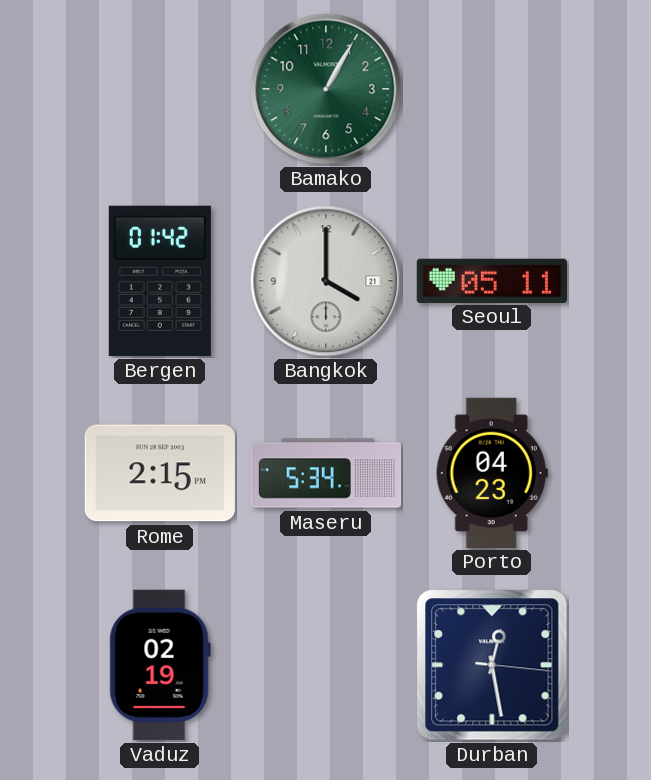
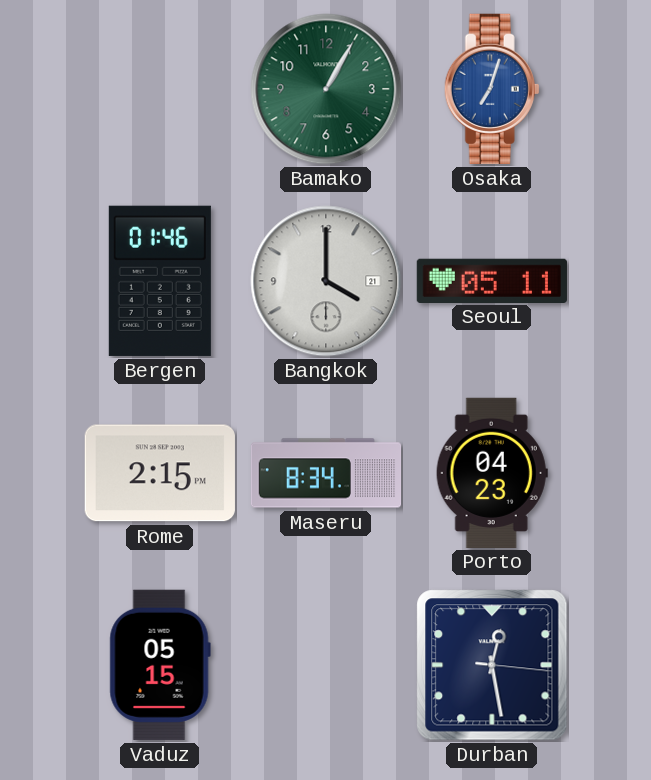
Osaka: none -> 7:03
Bergen: 01:42 -> 01:46
Maseru: 5:34 -> 8:34
Vaduz: 02:19 -> 05:15
